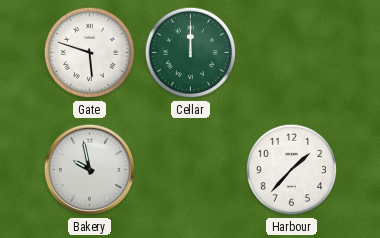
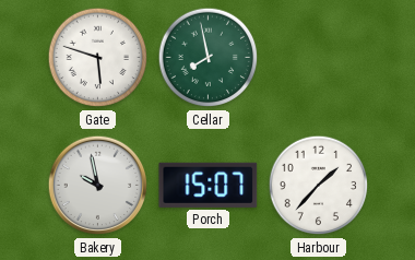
Cellar: 12:00 -> 7:58
Porch: none -> 15:07
